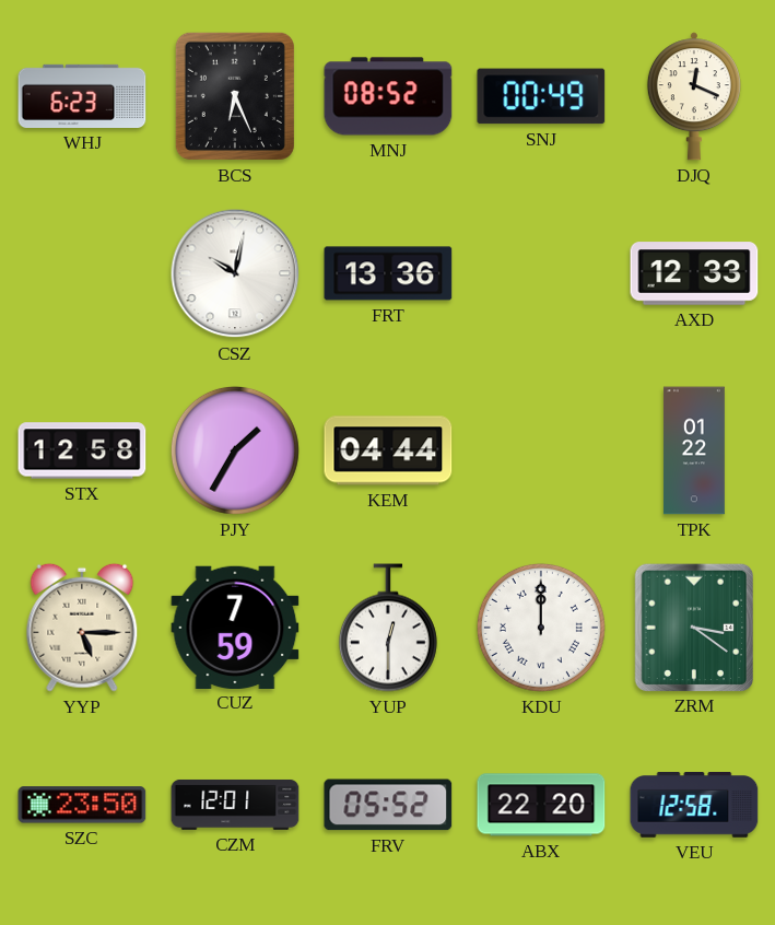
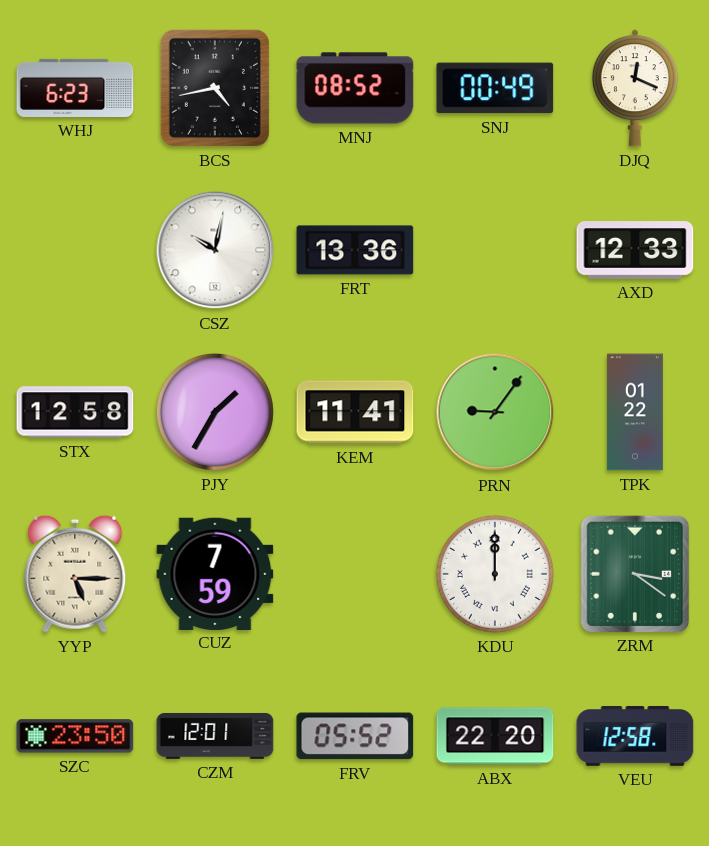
BCS: 6:26 -> 4:43
KEM: 04:44 -> 11:41
PRN: none -> 9:06
YUP: 12:30 -> none
